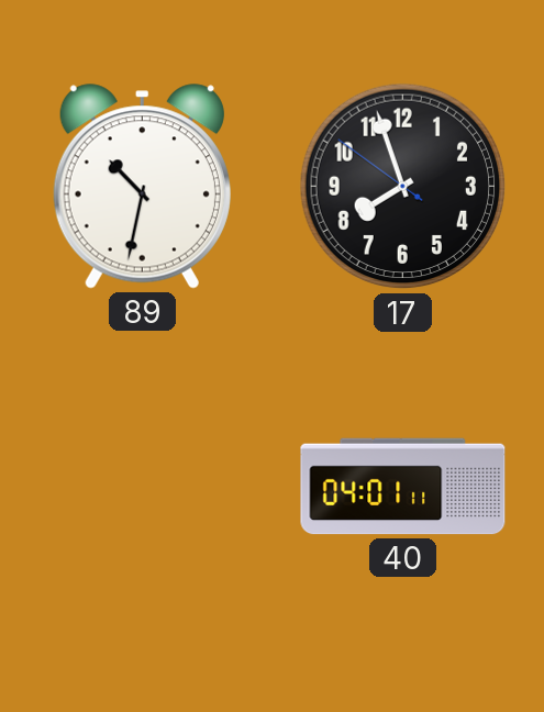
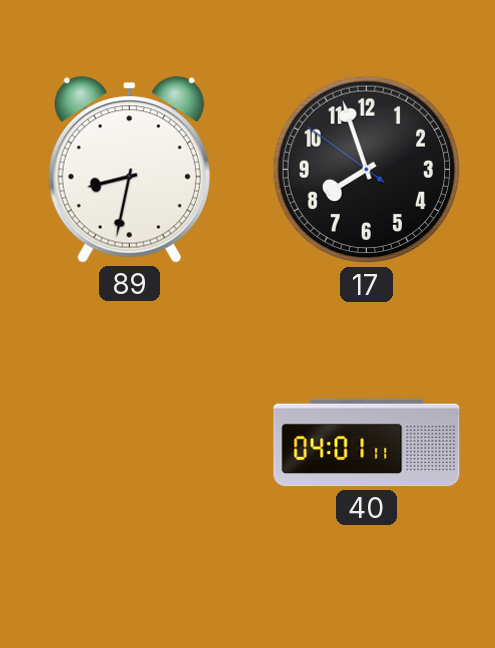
89: 10:32 -> 8:32
